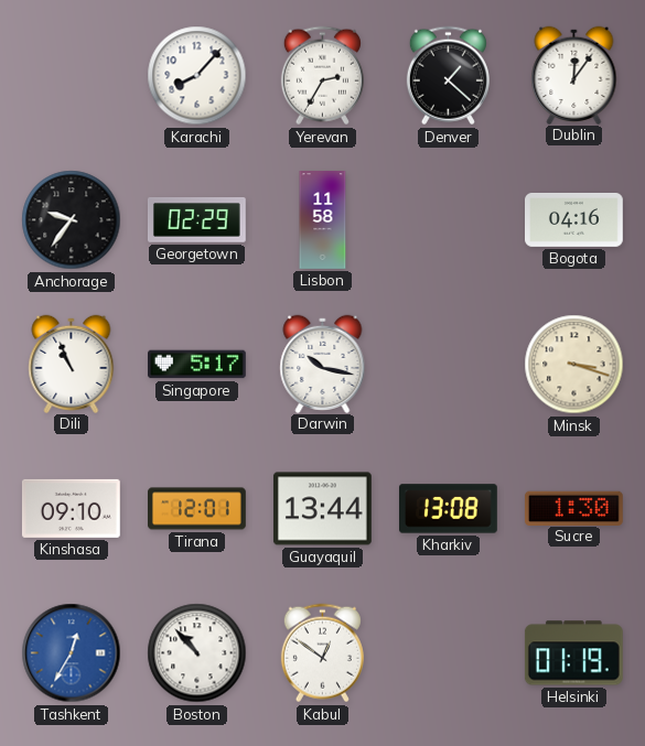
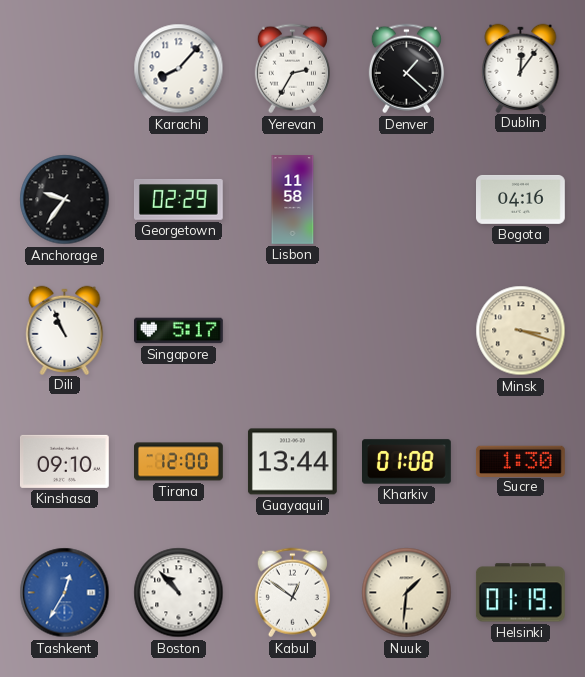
Darwin: 10:17 -> none
Tirana: 12:01 -> 12:00
Kharkiv: 13:08 -> 01:08
Nuuk: none -> 1:31
